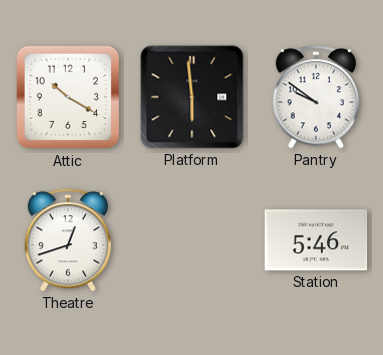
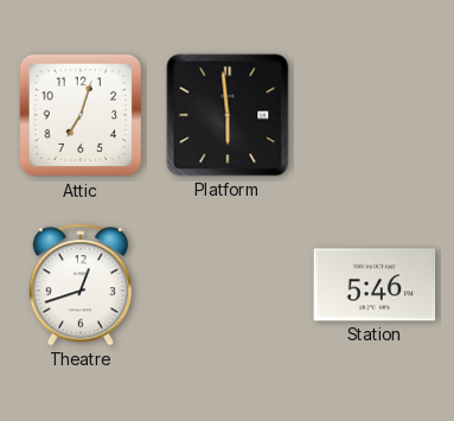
Attic: 10:20 -> 7:03
Pantry: 9:51 -> none
